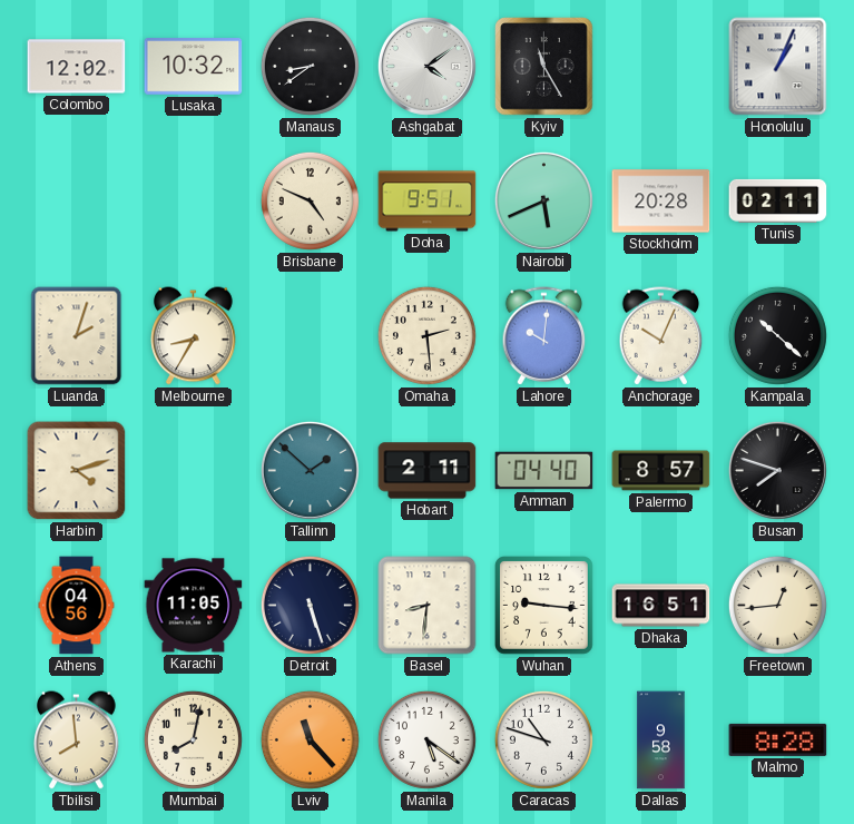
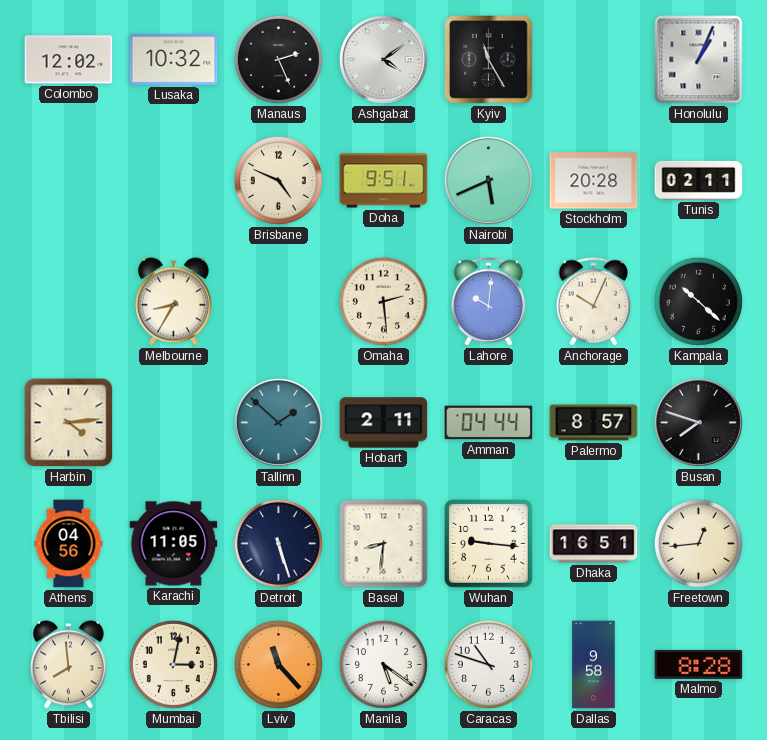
Manaus: 8:39 -> 2:26
Luanda: 2:03 -> none
Harbin: 4:12 -> 4:14
Amman: 04:40 -> 04:44
Mumbai: 8:02 -> 3:02
